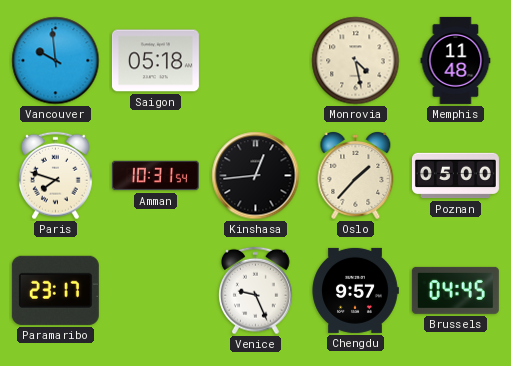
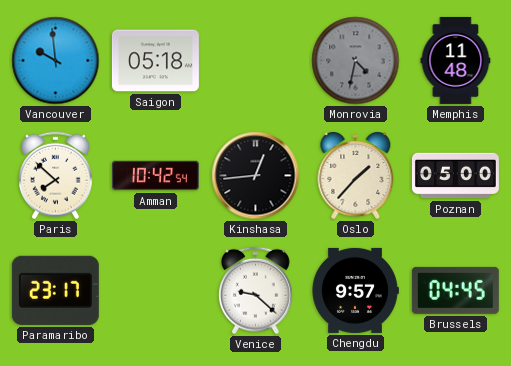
Monrovia: 4:28 -> 4:32
Monrovia dial: cream -> grey
Paris: 7:48 -> 7:52
Amman: 10:31 -> 10:42
Venice: 9:26 -> 9:22
